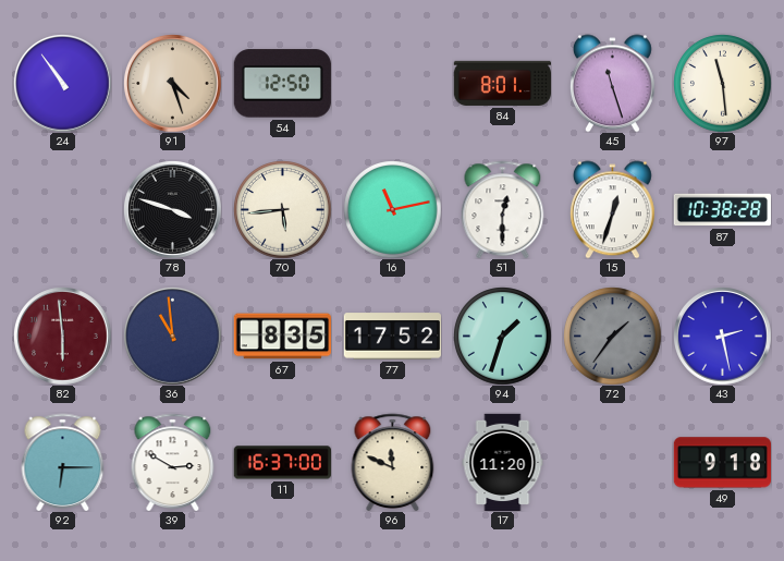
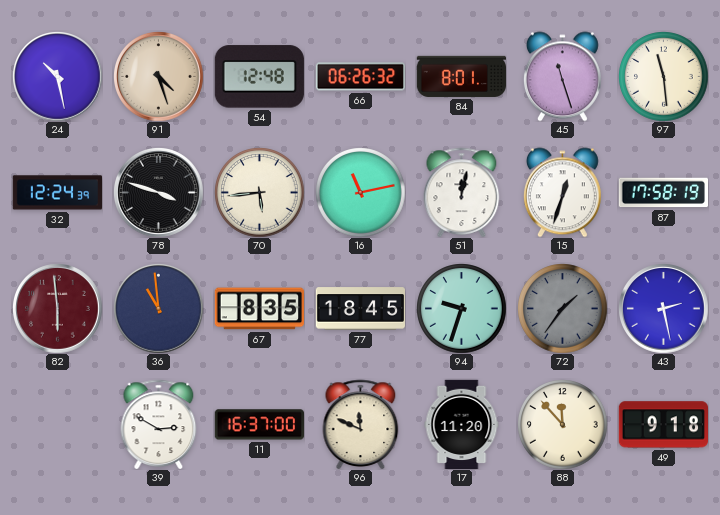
24: 10:54 -> 10:28
54: 12:50 -> 12:48
66: none -> 06:26
32: none -> 12:24
51: 12:30 -> 12:02
87: 10:38 -> 17:58
77: 17:52 -> 18:45
94: 1:33 -> 9:33
92: 6:15 -> none
88: none -> 11:53
